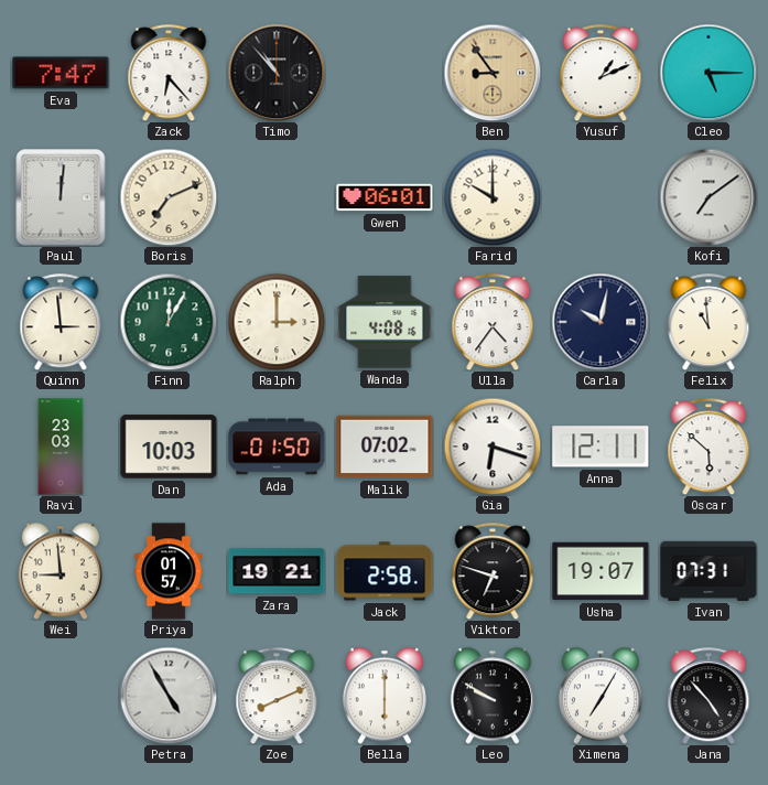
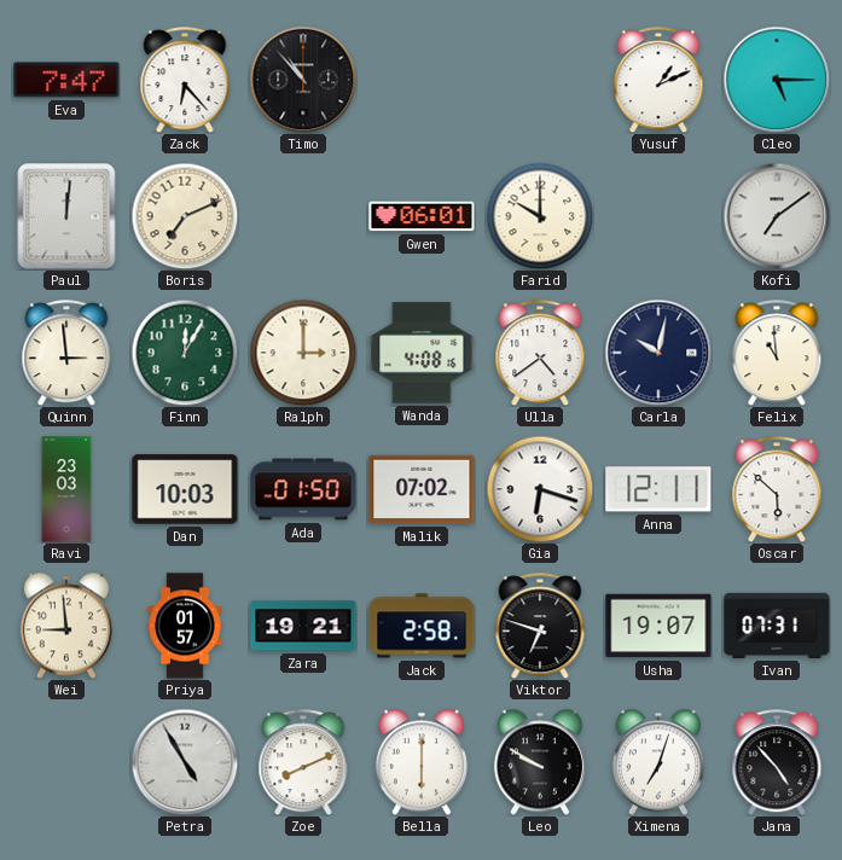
Ben: 8:54 -> none
Ulla: 4:36 -> 4:39
Ximena: 7:05 -> 7:03
